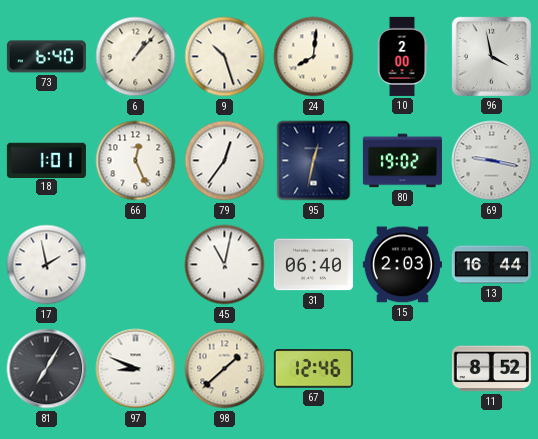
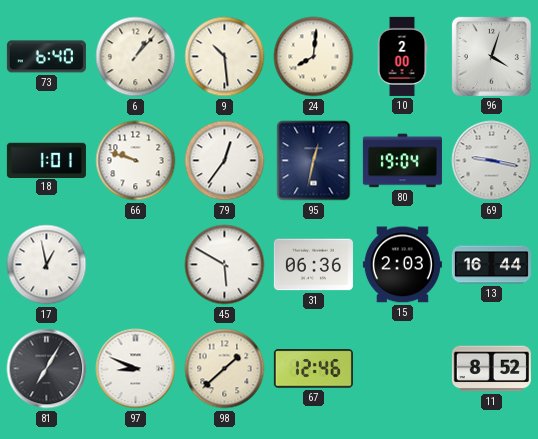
9: 10:27 -> 10:29
96: 3:58 -> 4:03
66: 12:26 -> 9:48
80: 19:02 -> 19:04
17: 1:58 -> 12:58
45: 11:02 -> 5:50
31: 06:40 -> 06:36
